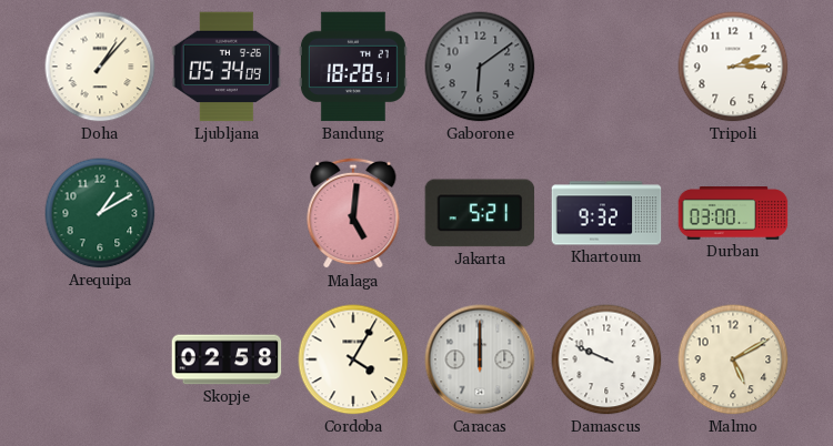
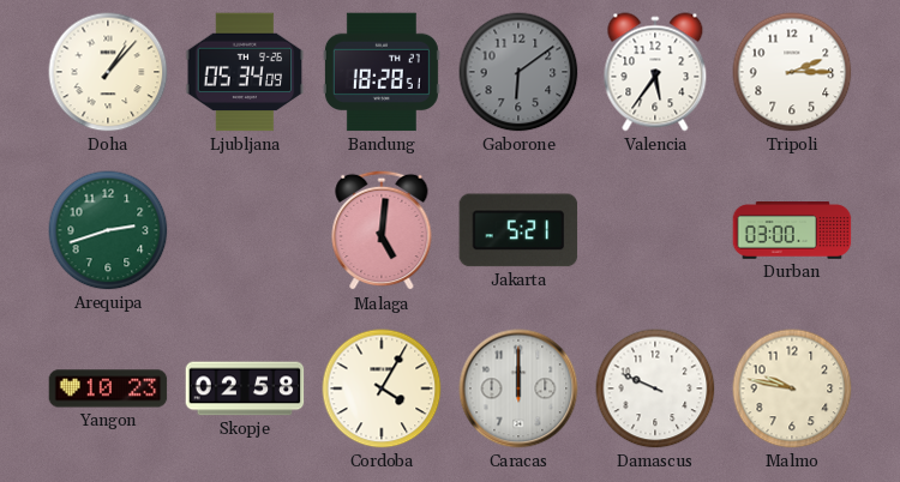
Valencia: none -> 5:36
Arequipa: 1:10 -> 2:42
Khartoum: 9:32 -> none
Yangon: none -> 10:23
Malmo: 5:10 -> 9:47
